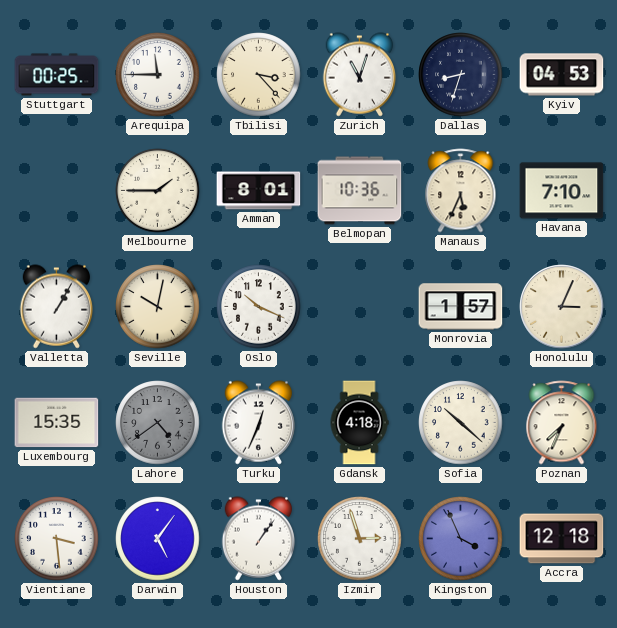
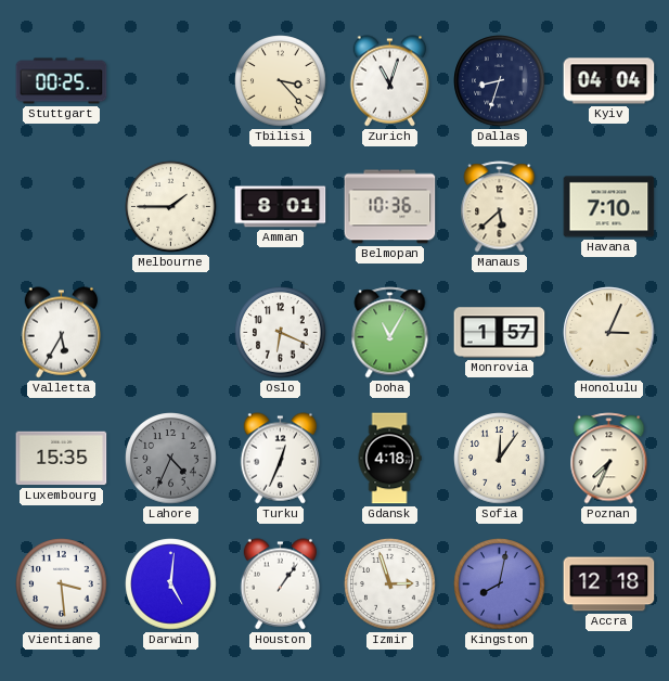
Arequipa: 11:45 -> none
Kyiv: 04:53 -> 04:04
Manaus: 5:34 -> 5:38
Valletta: 1:05 -> 5:35
Seville: 10:02 -> none
Oslo: 10:19 -> 6:19
Doha: none -> 11:05
Lahore: 4:39 -> 4:34
Sofia: 10:22 -> 12:06
Darwin: 5:06 -> 5:01
Kingston: 3:56 -> 8:02
